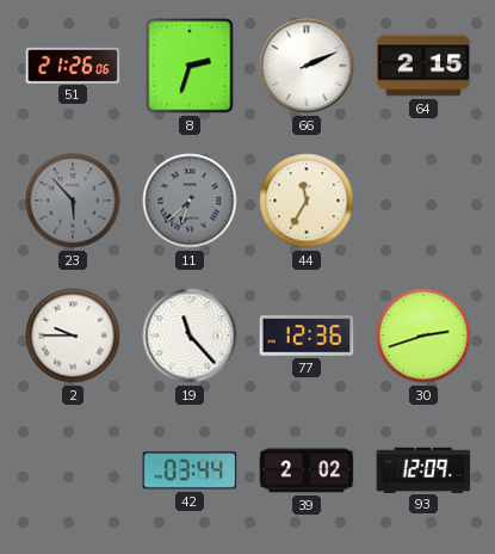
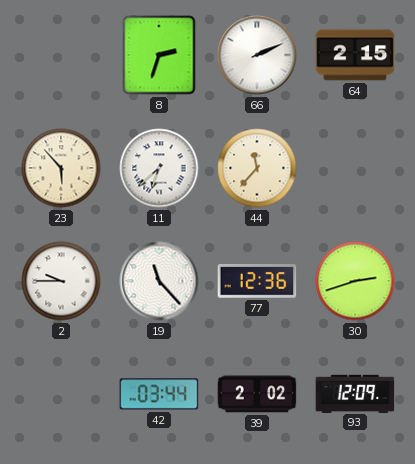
51: 21:26 -> none
23 dial: grey -> cream
11 dial: grey -> white
44: 11:35 -> 11:37
